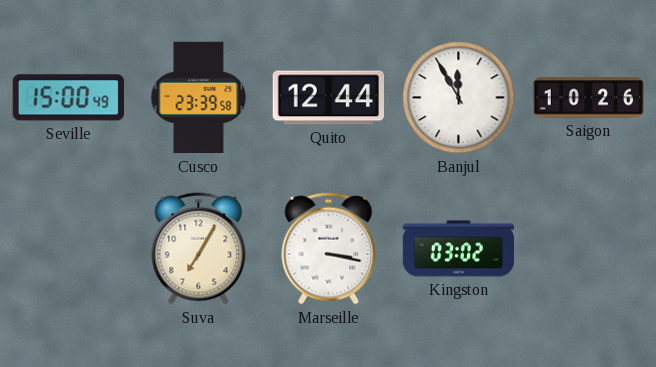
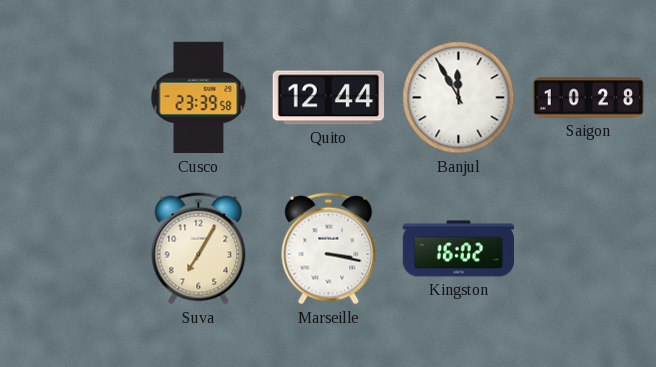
Seville: 15:00 -> none
Saigon: 10:26 -> 10:28
Kingston: 03:02 -> 16:02
